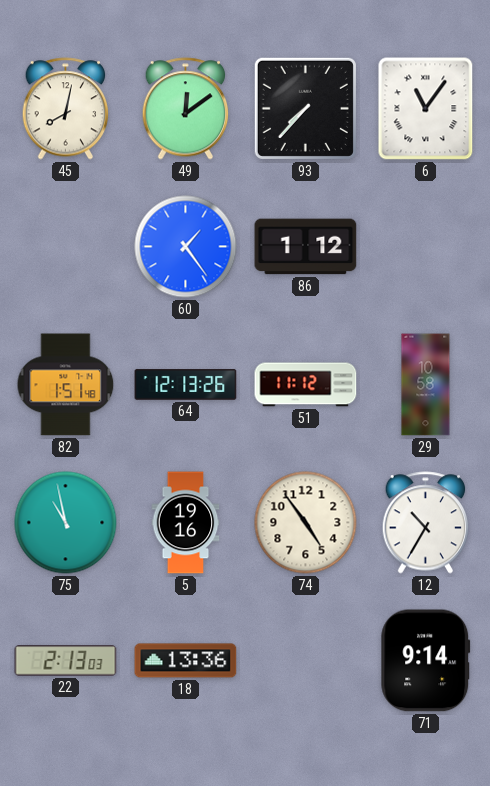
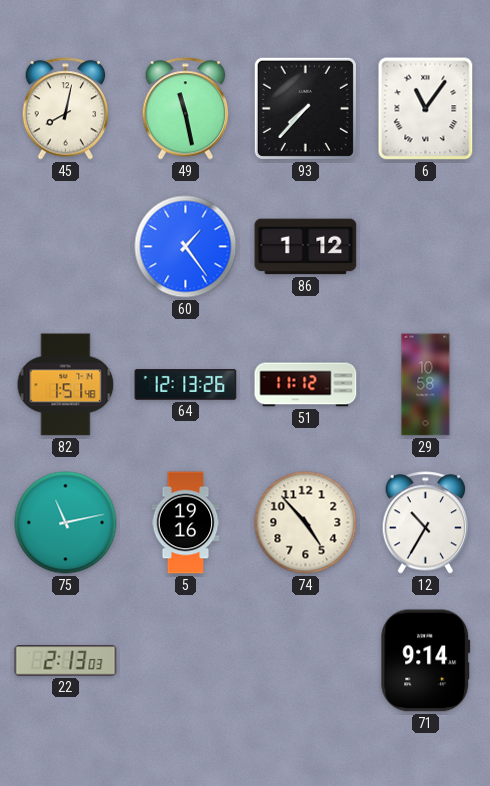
49: 12:09 -> 11:28
75: 10:58 -> 11:13
74: 4:54 -> 4:53
18: 13:36 -> none
